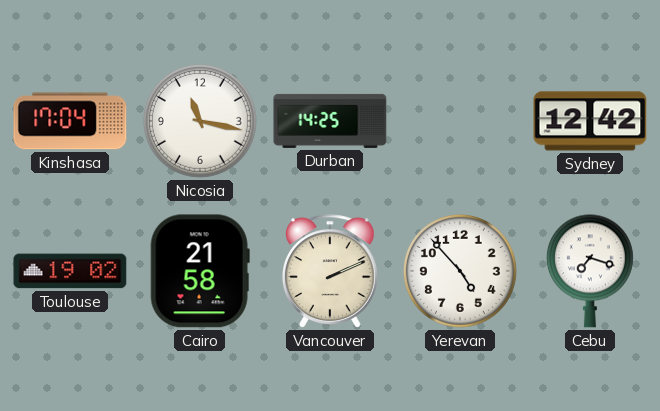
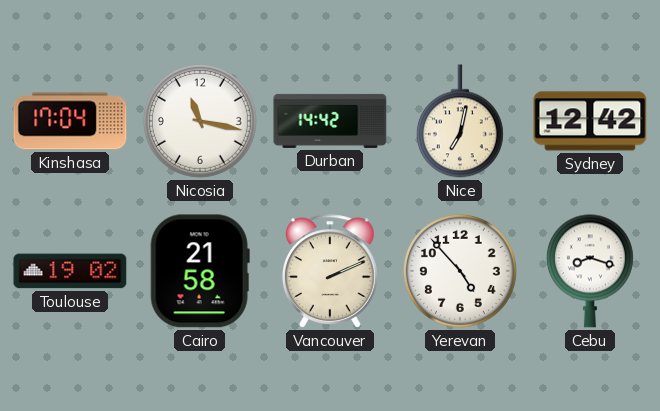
Durban: 14:25 -> 14:42
Nice: none -> 7:02
Cebu: 7:18 -> 8:18
